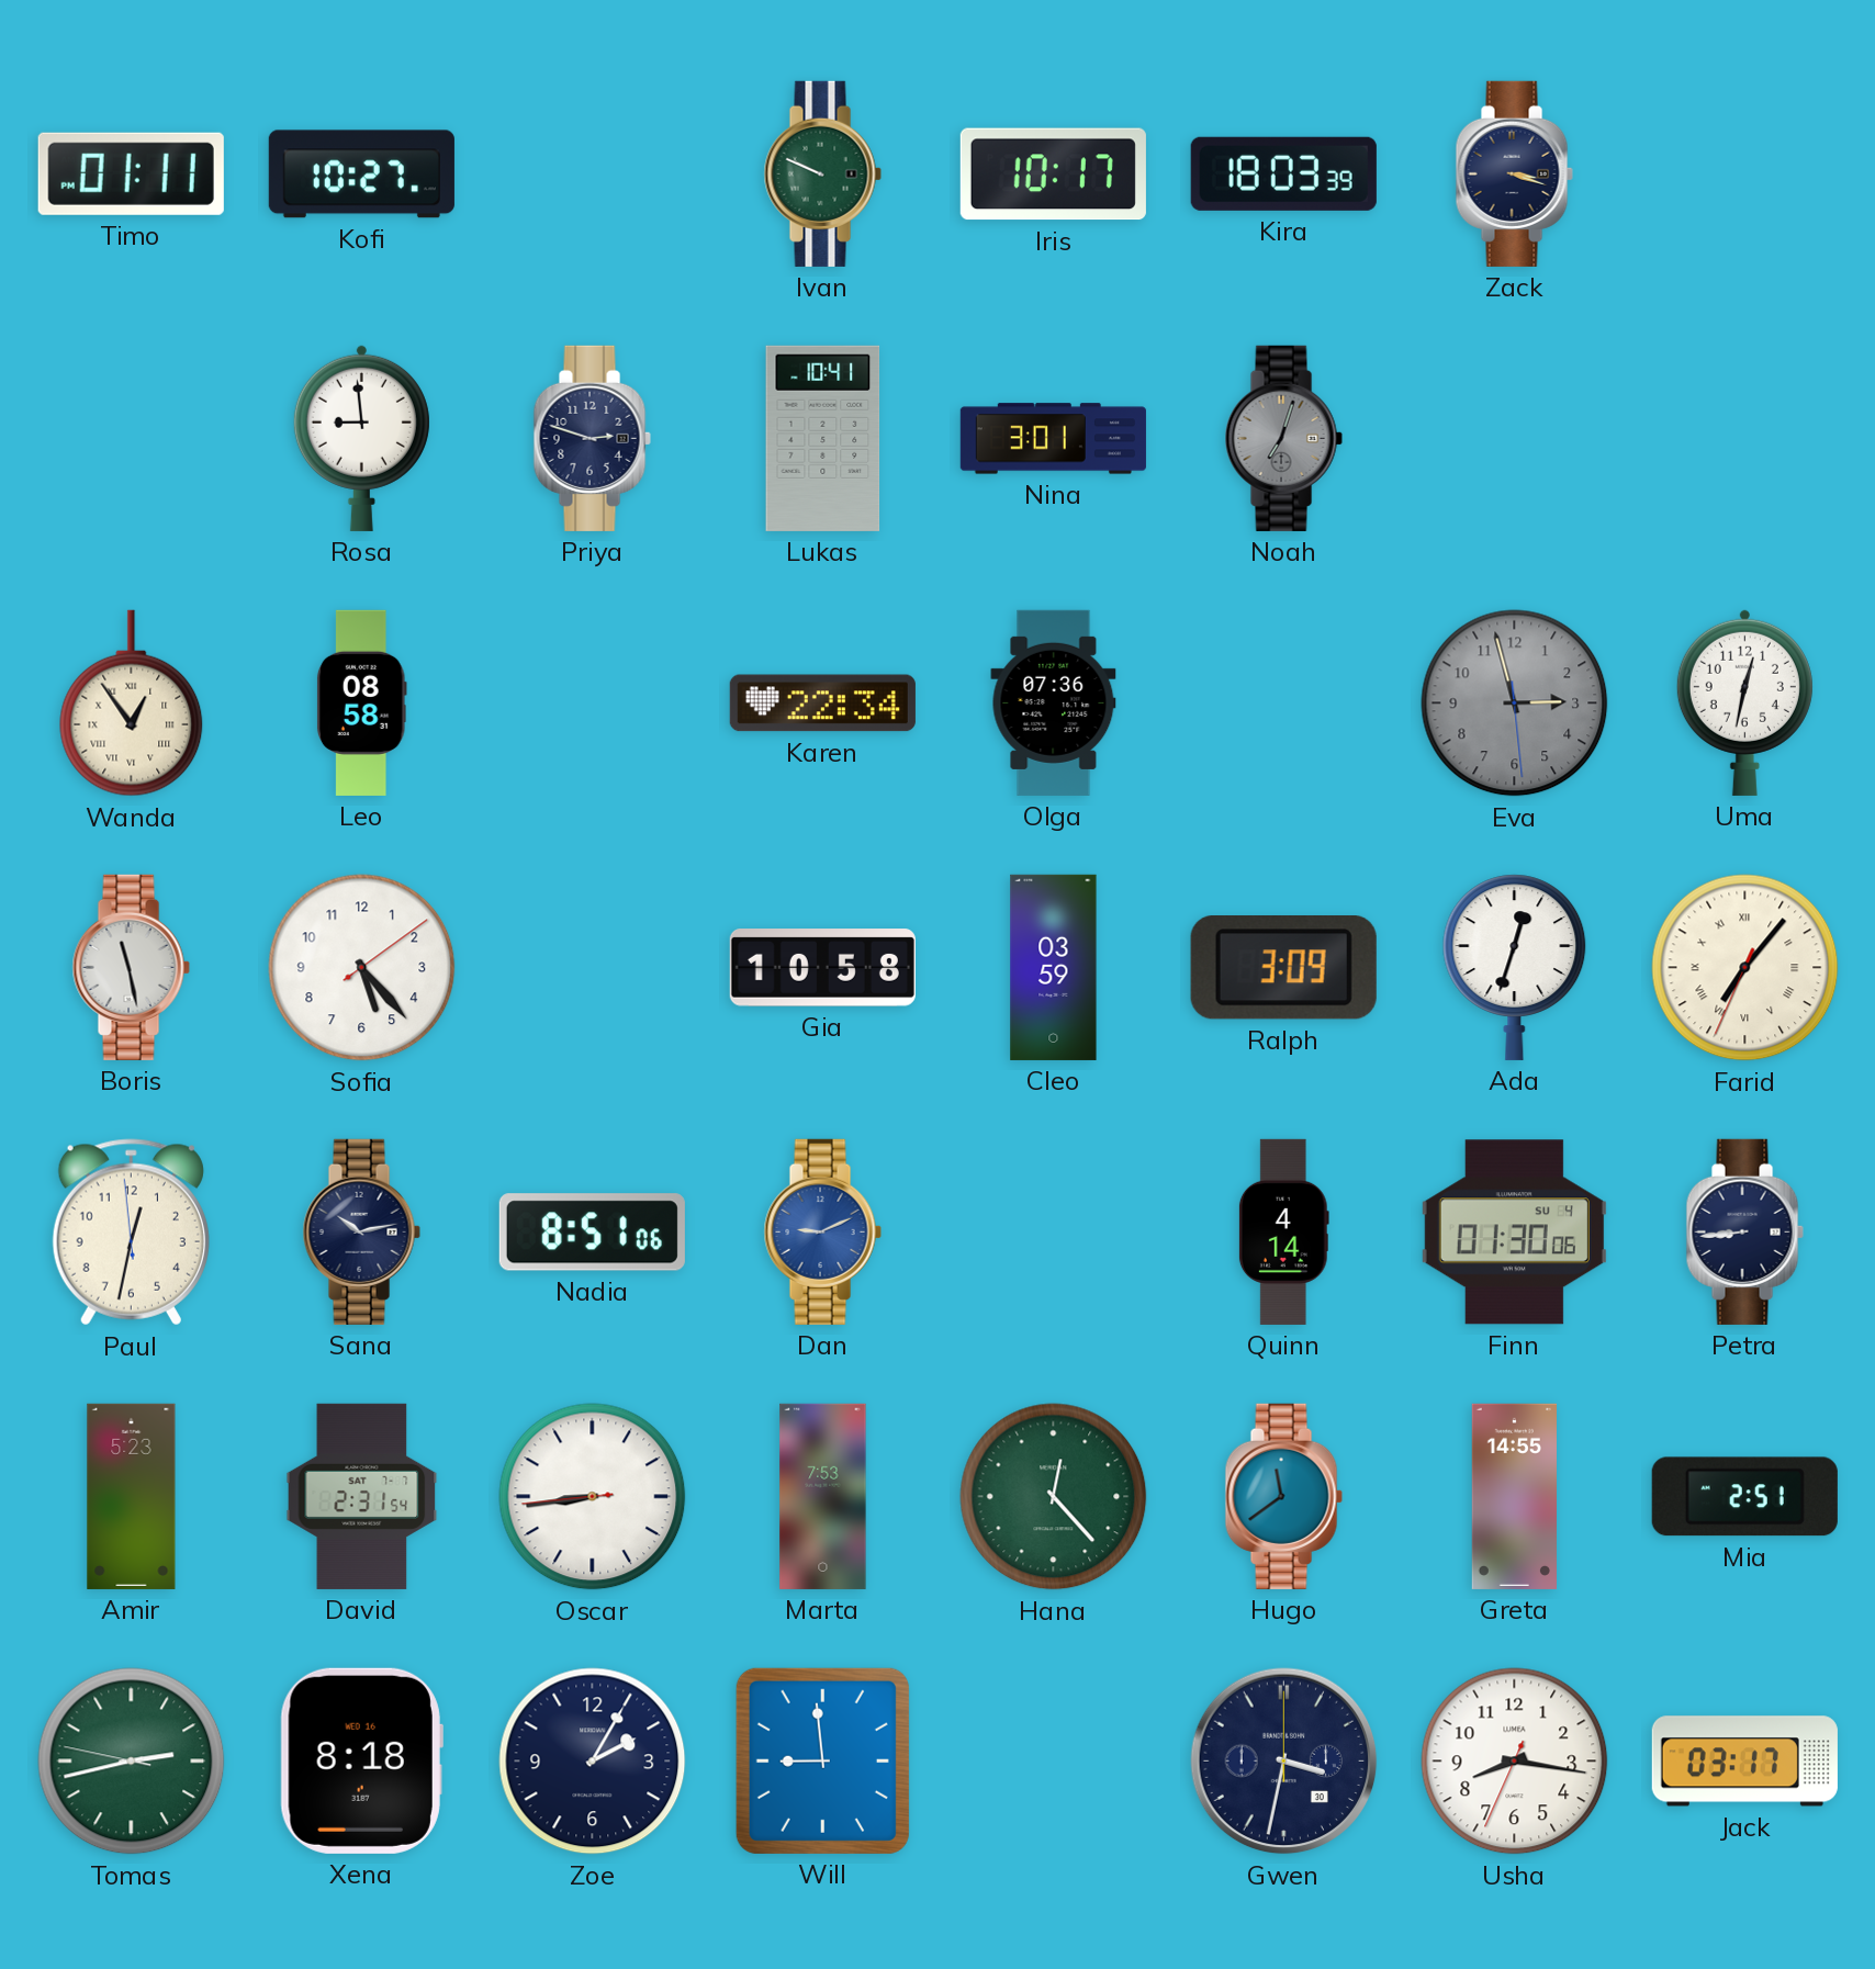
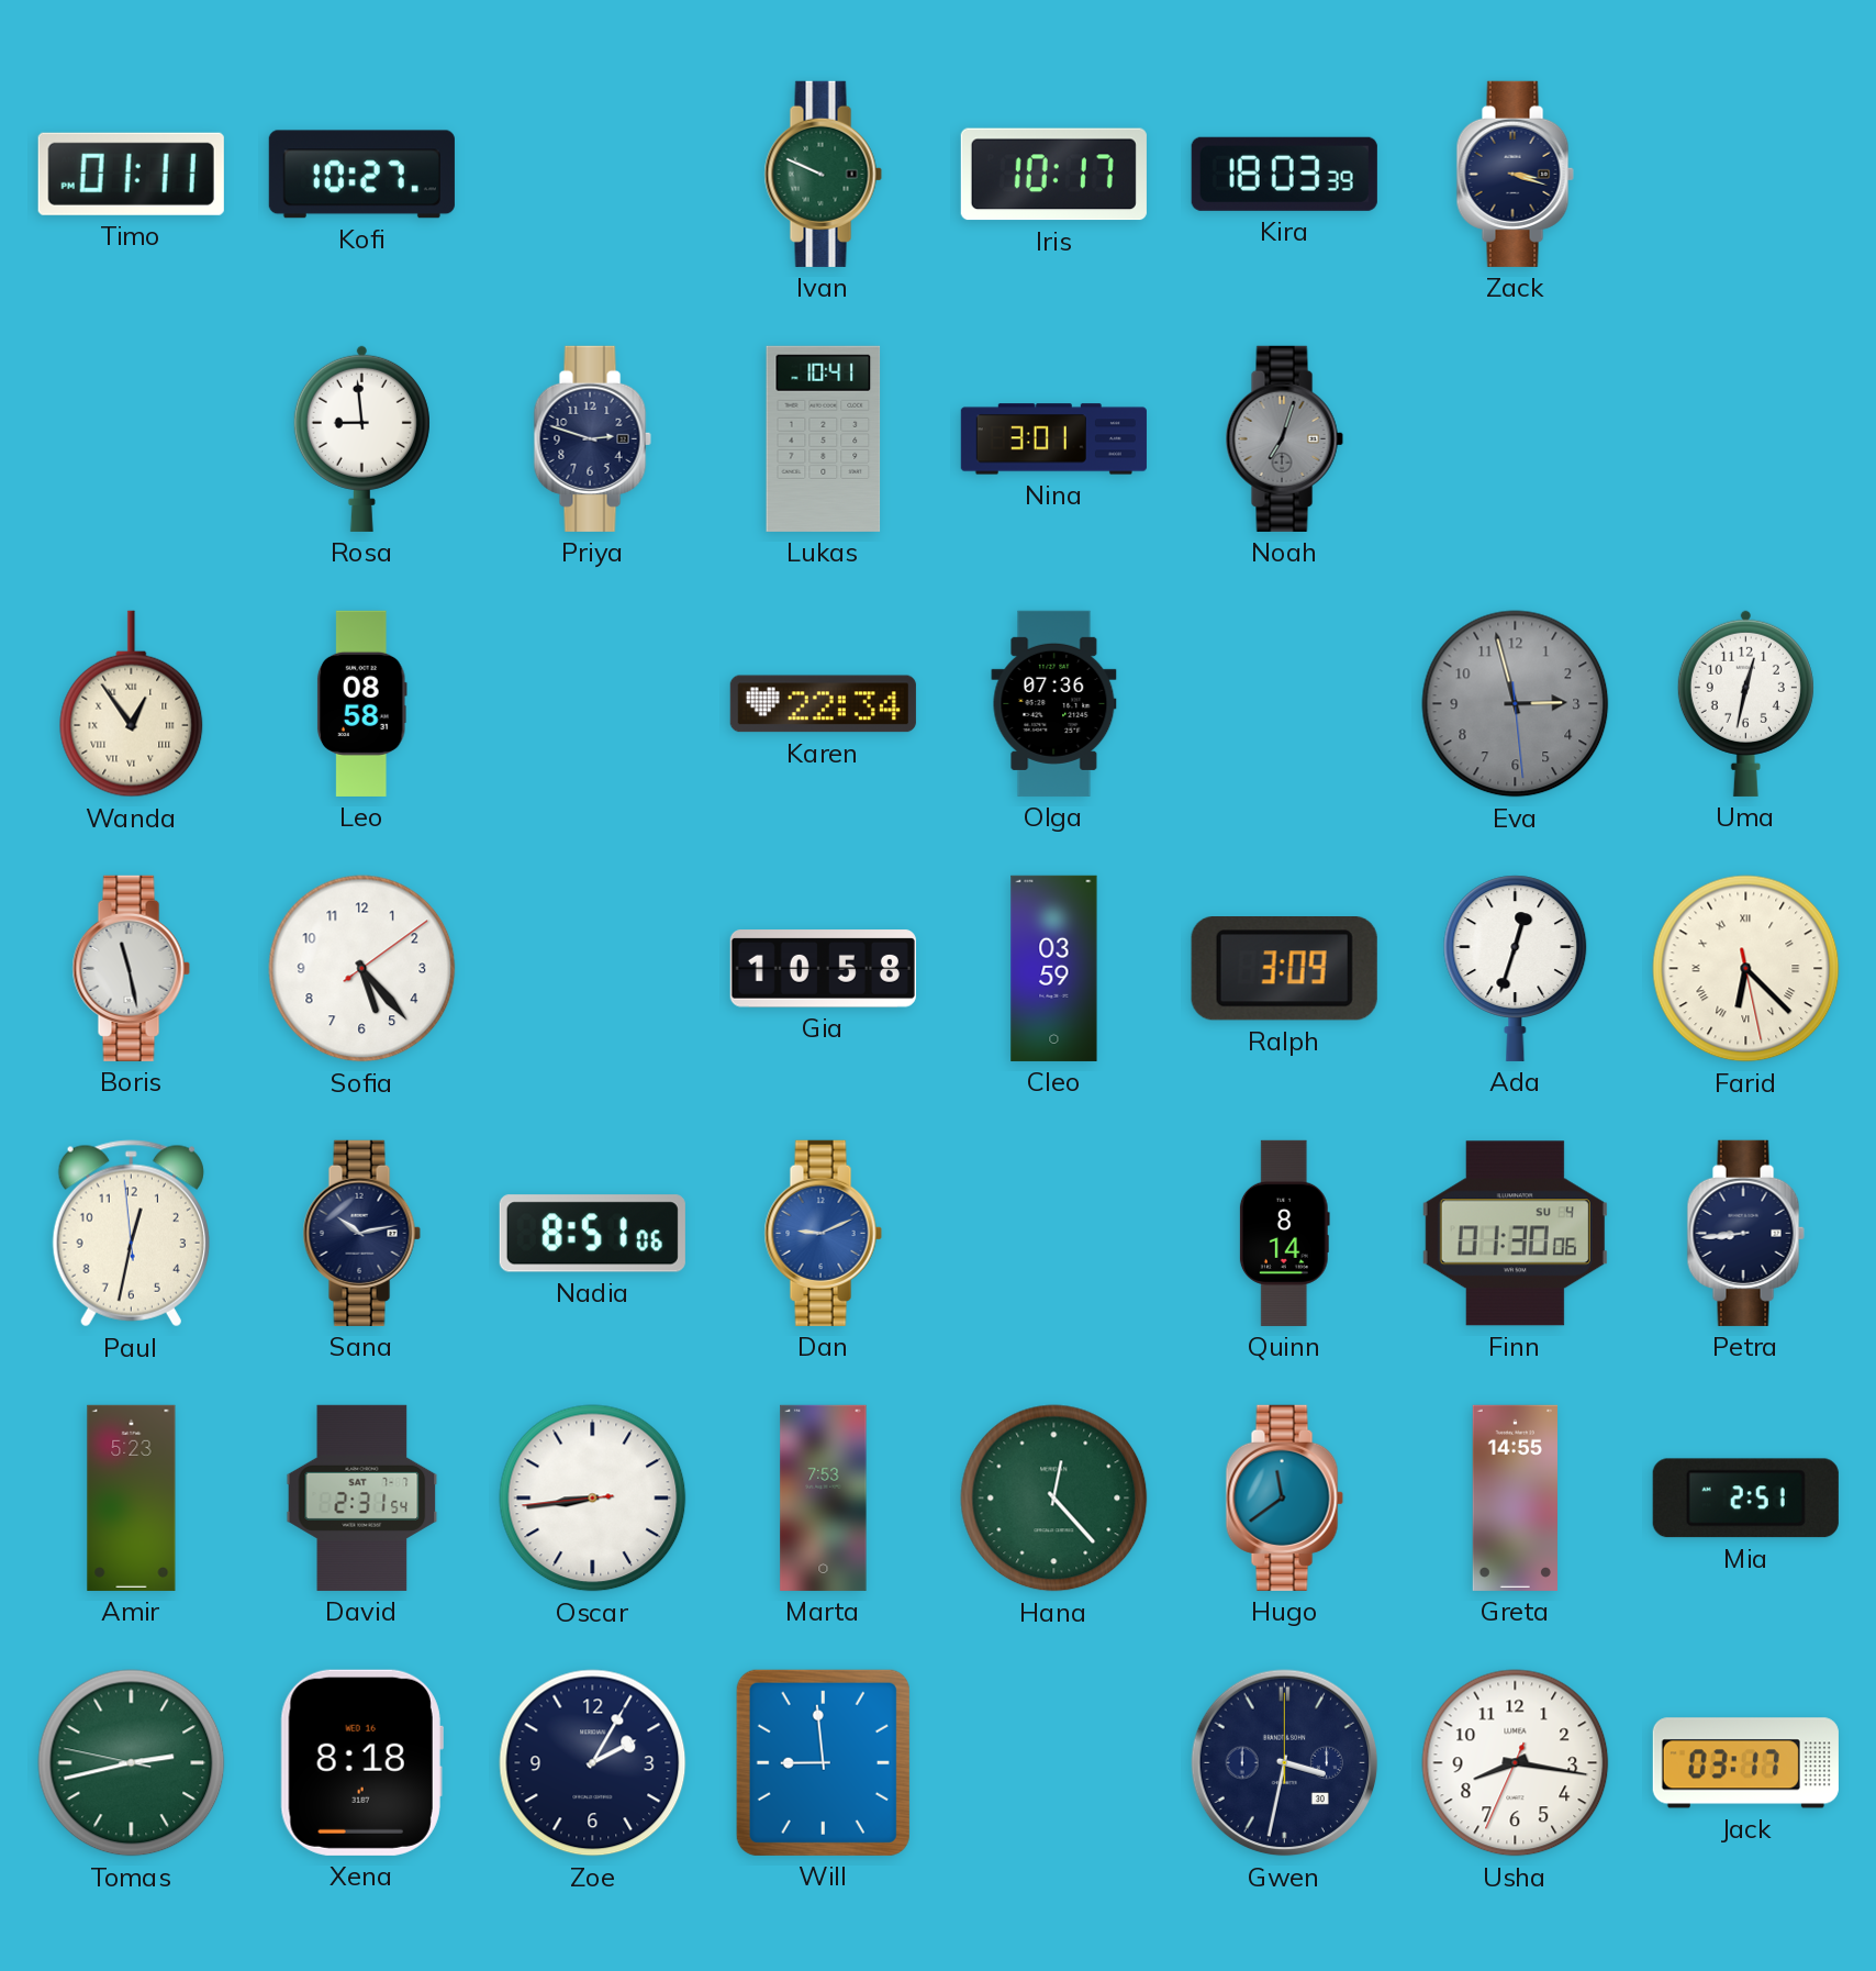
Farid: 7:06 -> 6:22
Quinn: 4:14 -> 8:14
